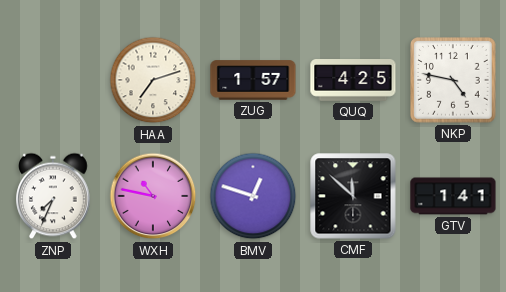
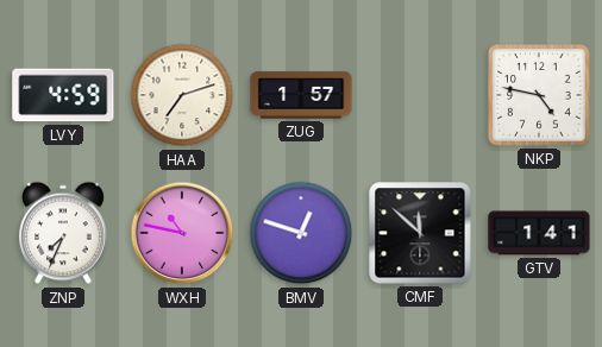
LVY: none -> 4:59
QUQ: 4:25 -> none
